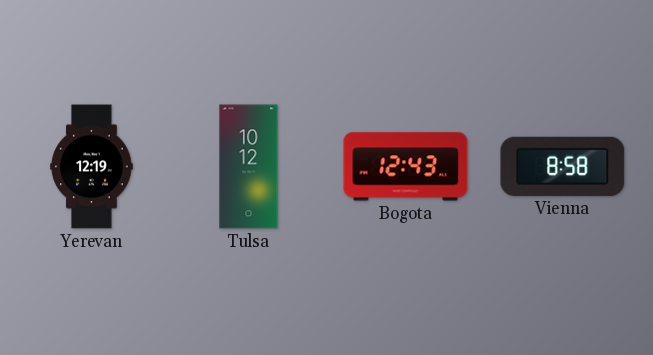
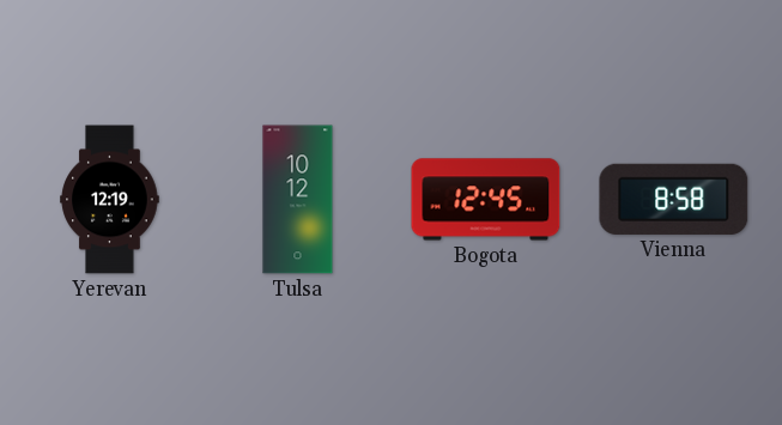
Bogota: 12:43 -> 12:45
